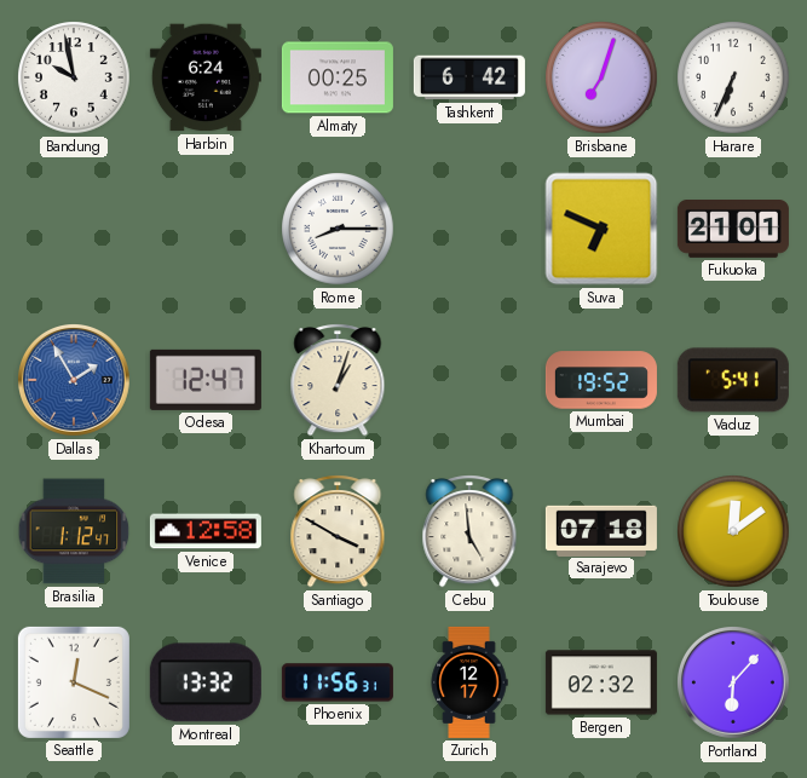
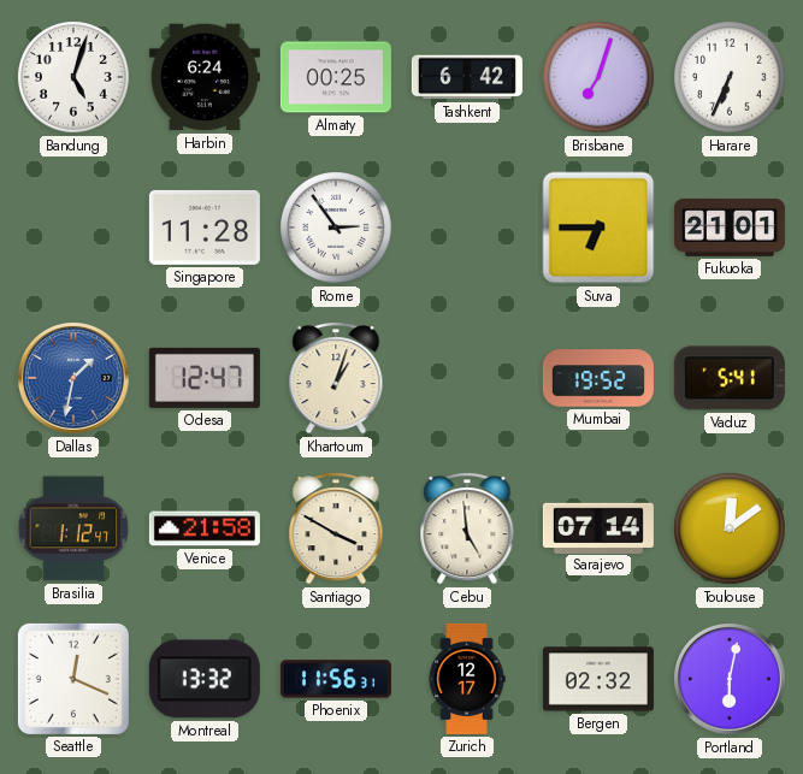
Bandung: 9:58 -> 5:03
Singapore: none -> 11:28
Rome: 8:15 -> 2:54
Suva: 6:49 -> 6:45
Dallas: 1:55 -> 1:32
Venice: 12:58 -> 21:58
Sarajevo: 07:18 -> 07:14
Portland: 6:07 -> 6:02
